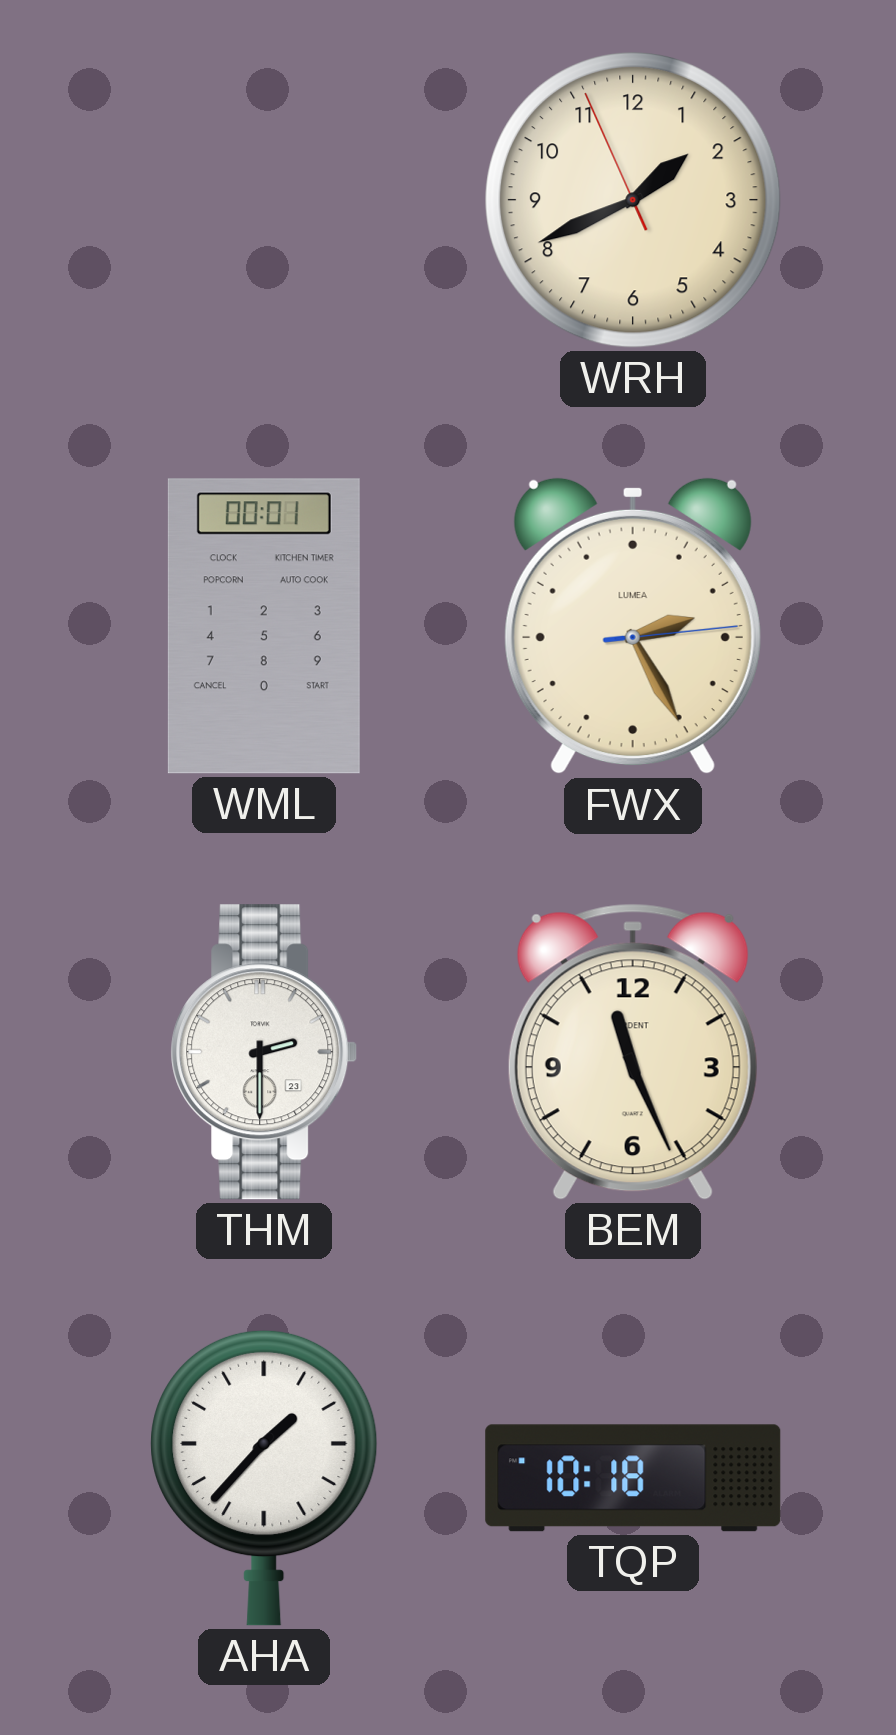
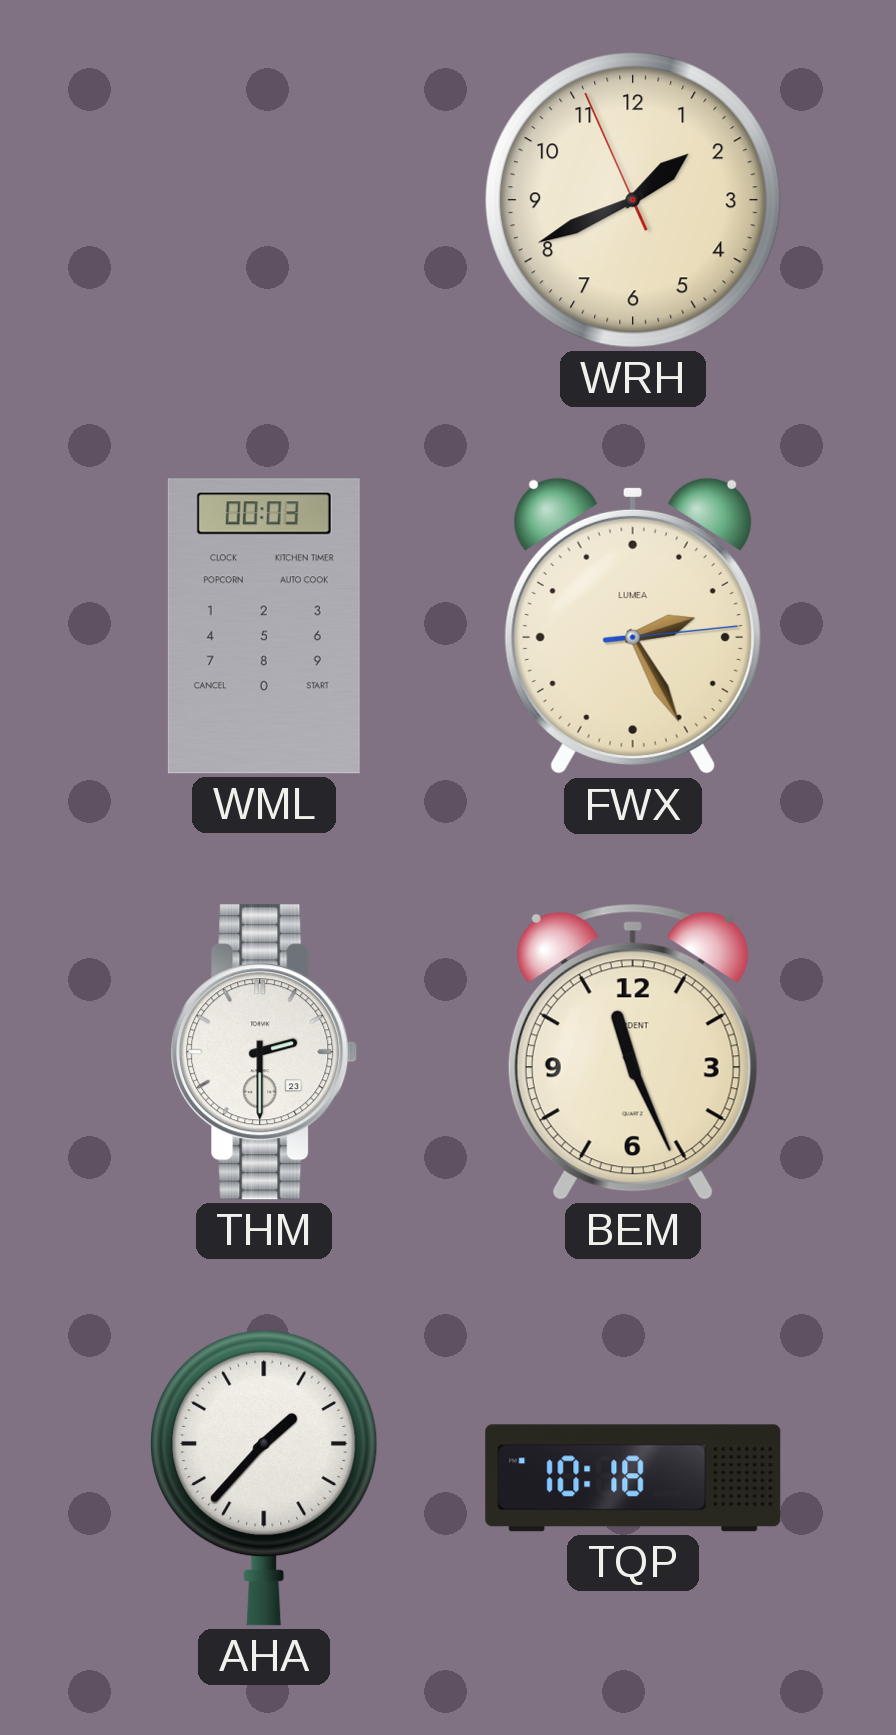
WML: 00:01 -> 00:03
